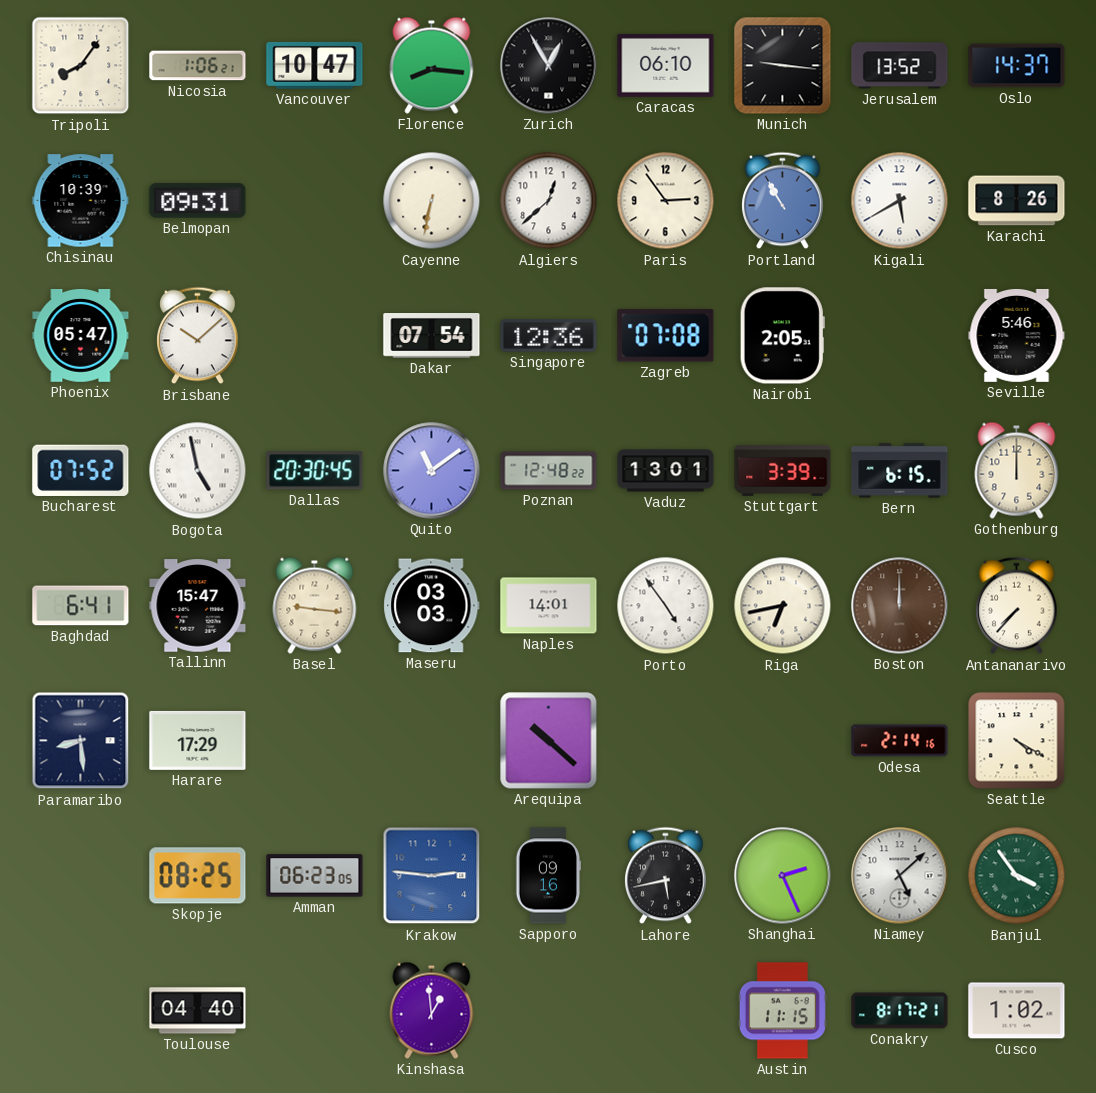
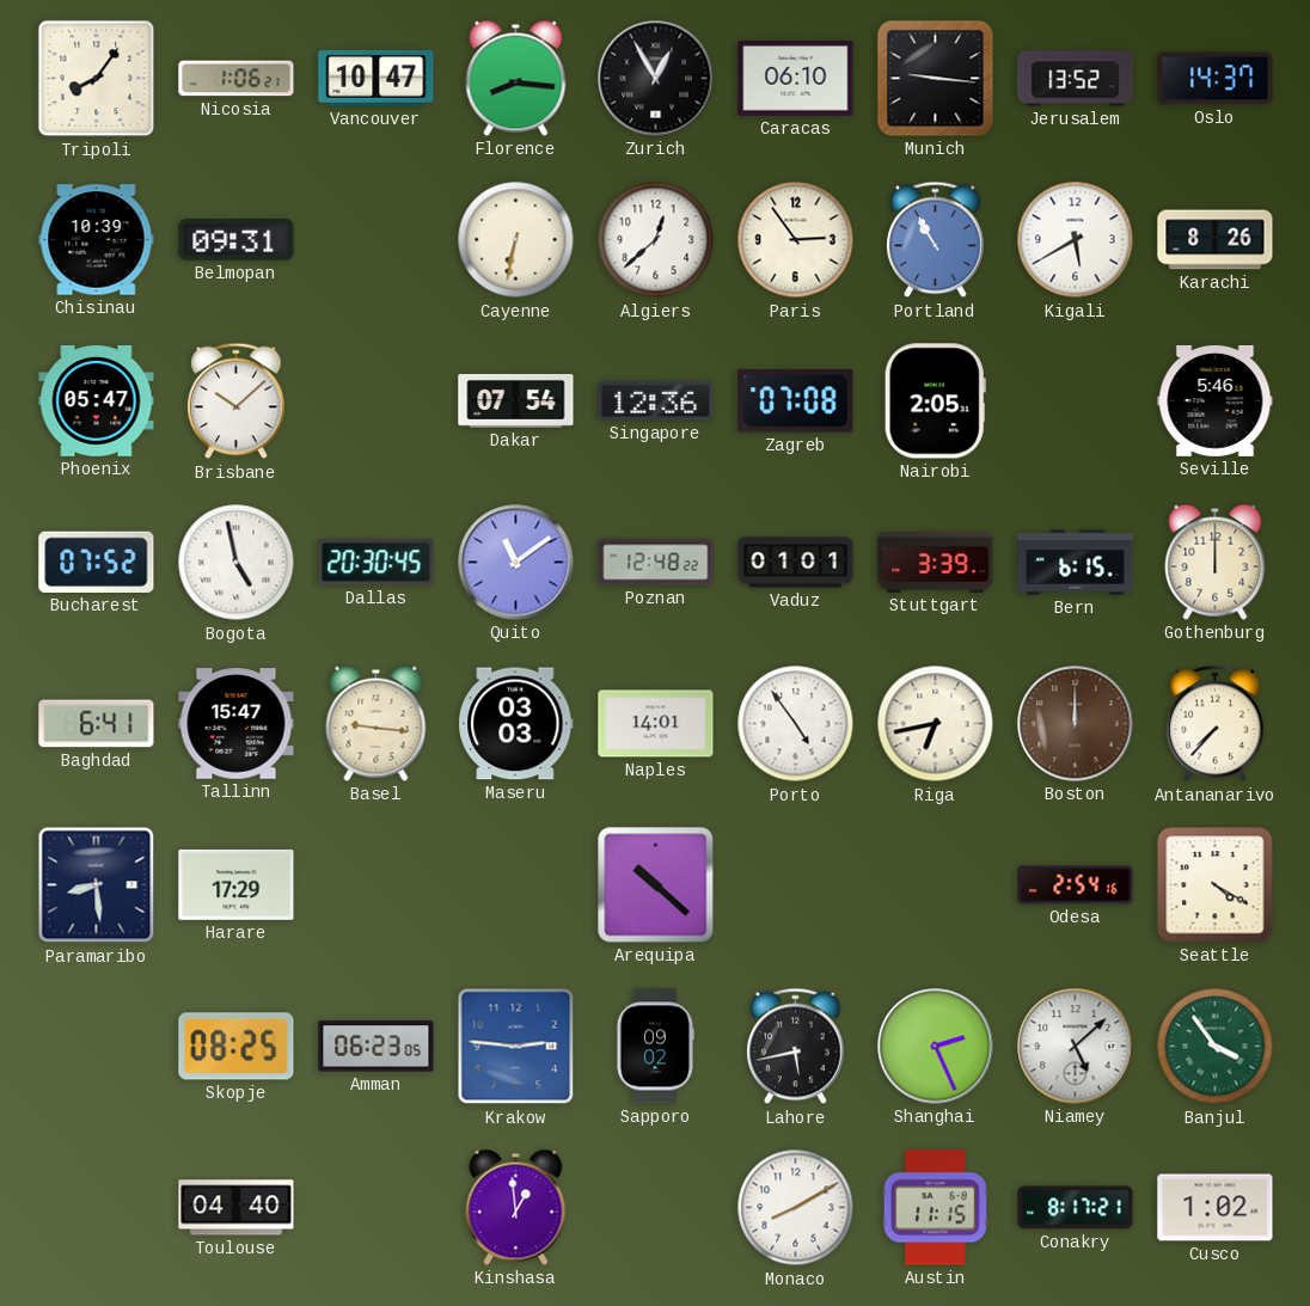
Vaduz: 13:01 -> 01:01
Odesa: 2:14 -> 2:54
Sapporo: 09:16 -> 09:02
Monaco: none -> 8:10
